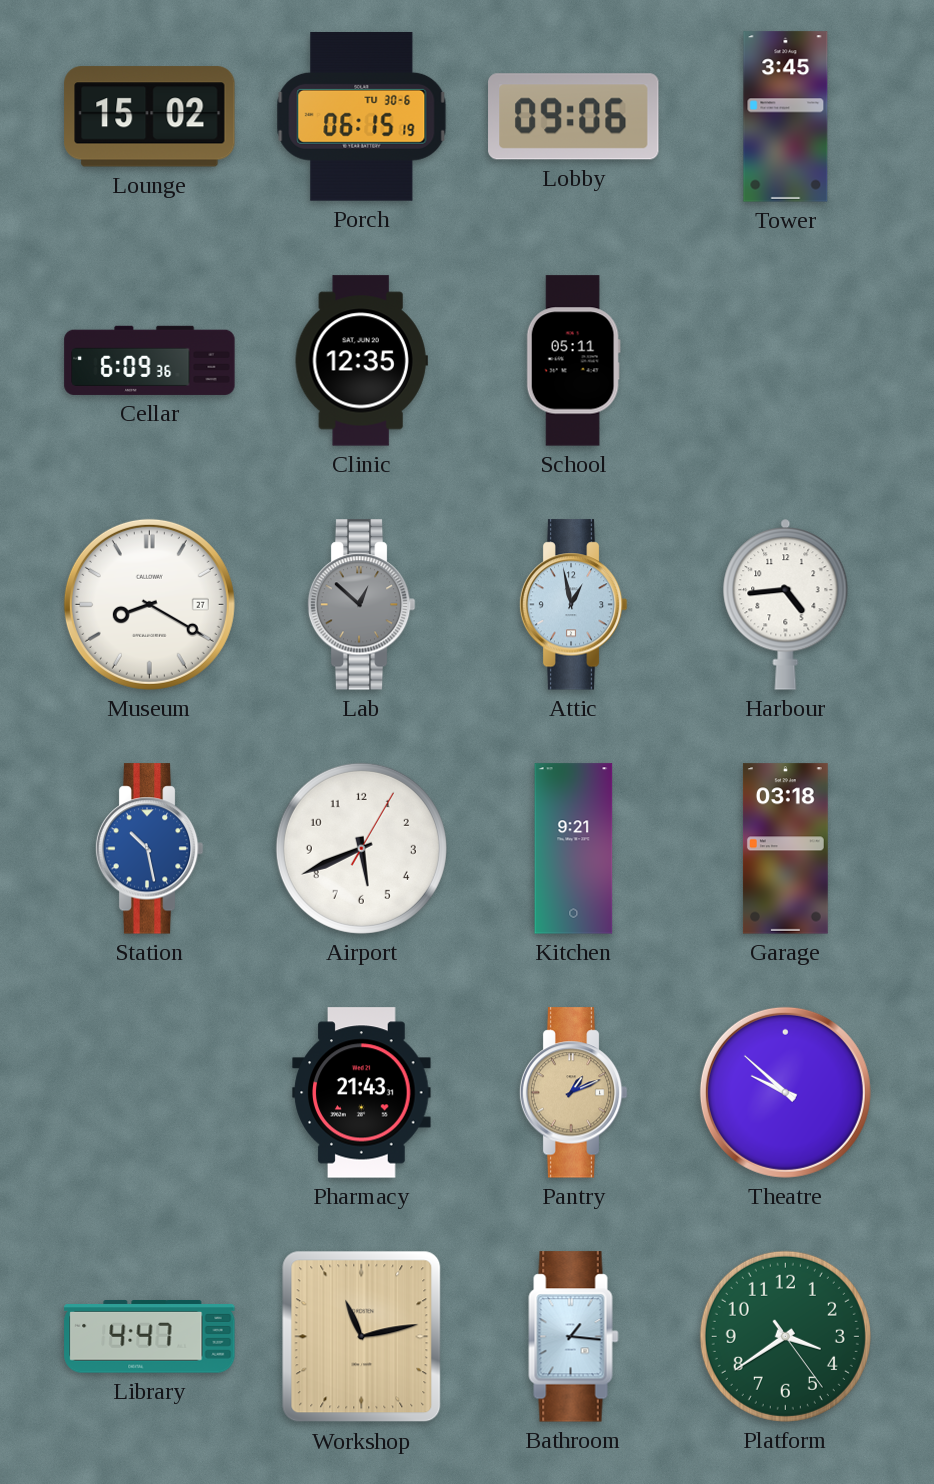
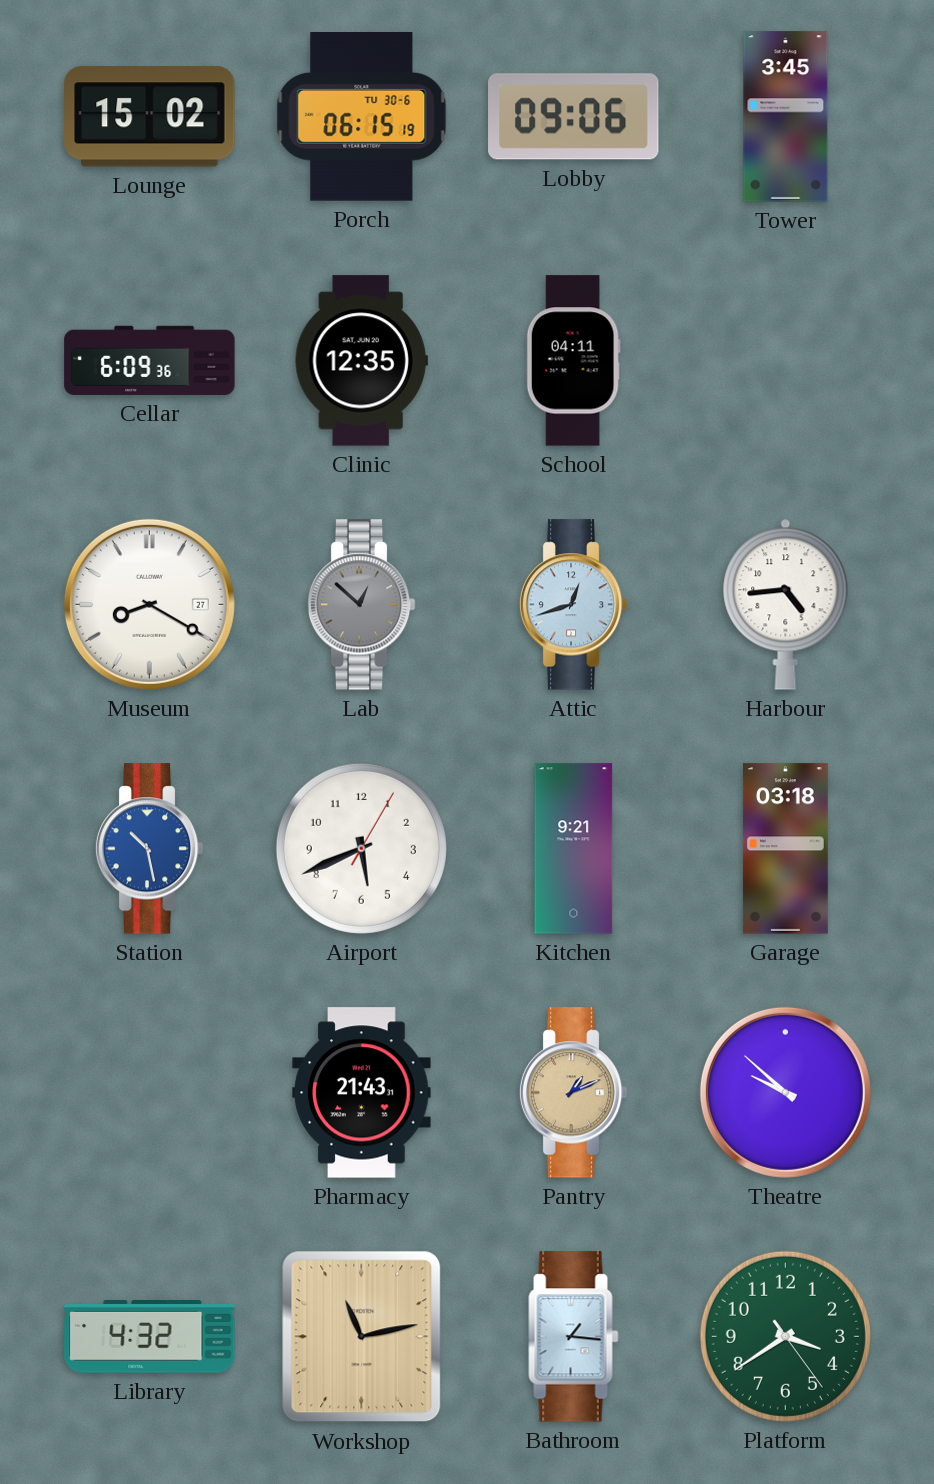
School: 05:11 -> 04:11
Attic: 12:58 -> 12:42
Library: 4:47 -> 4:32
